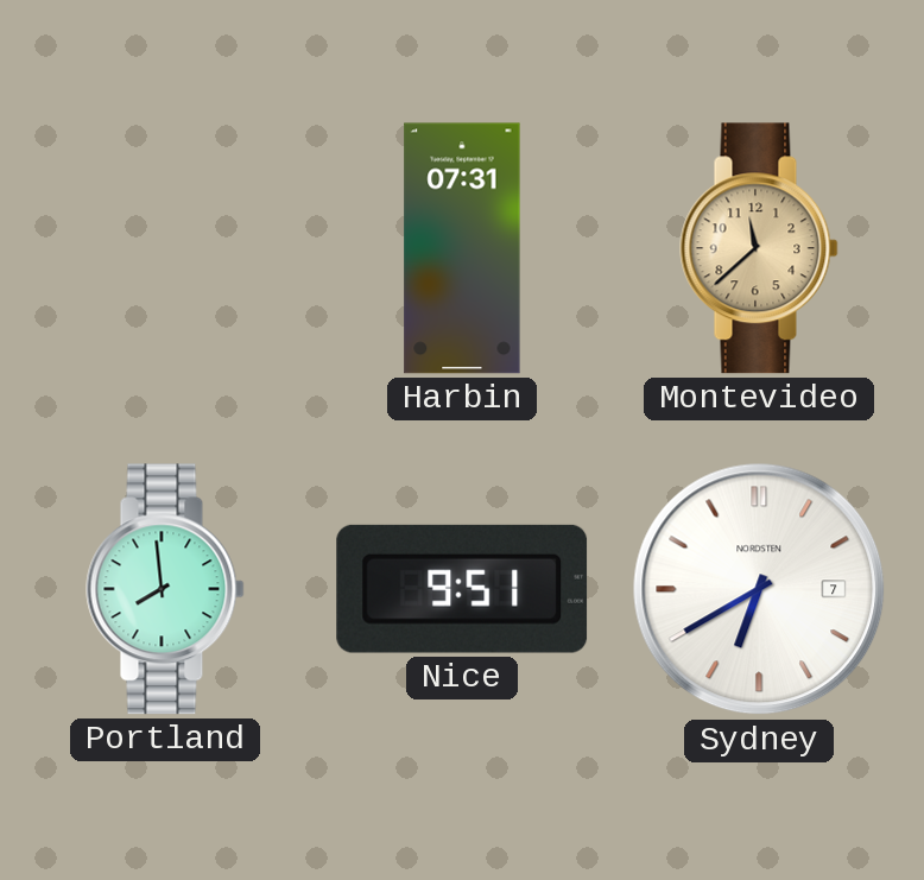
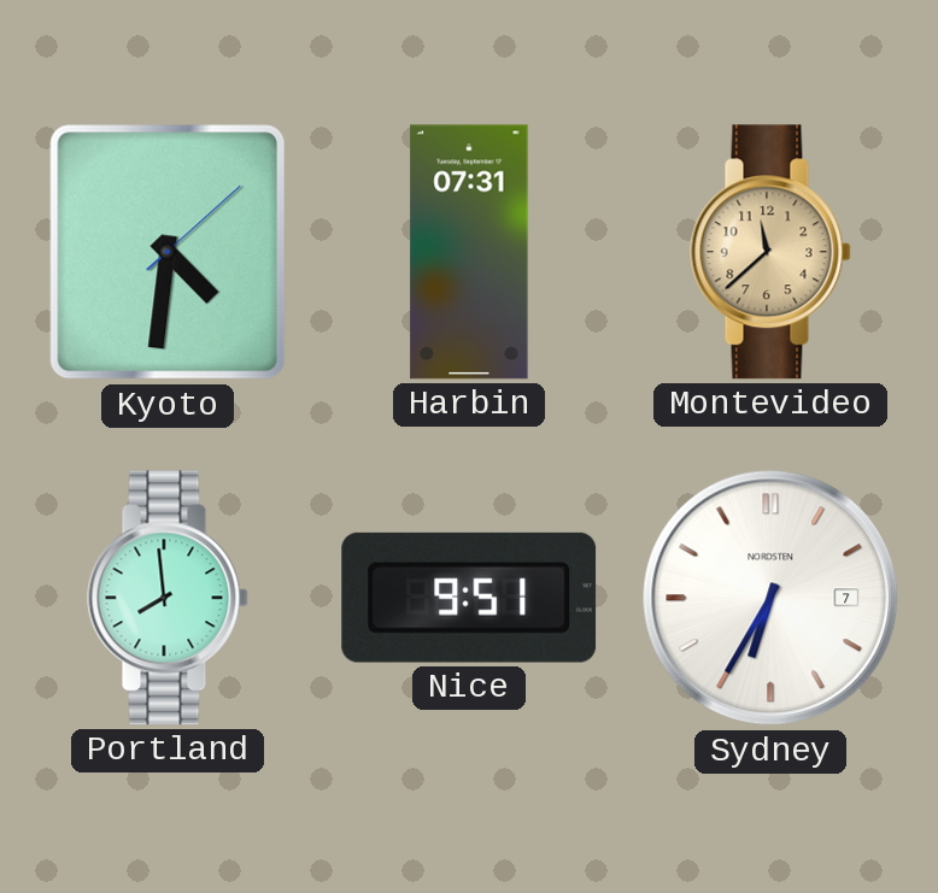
Kyoto: none -> 4:31
Sydney: 6:40 -> 6:35
